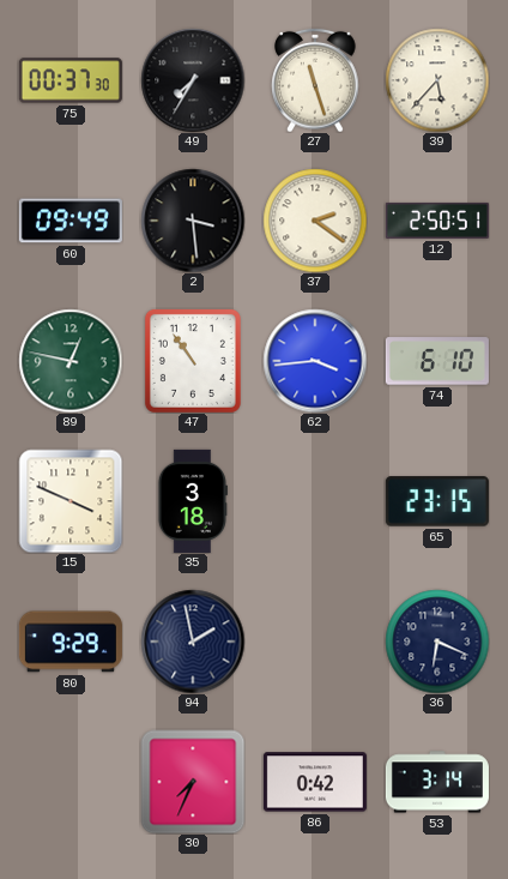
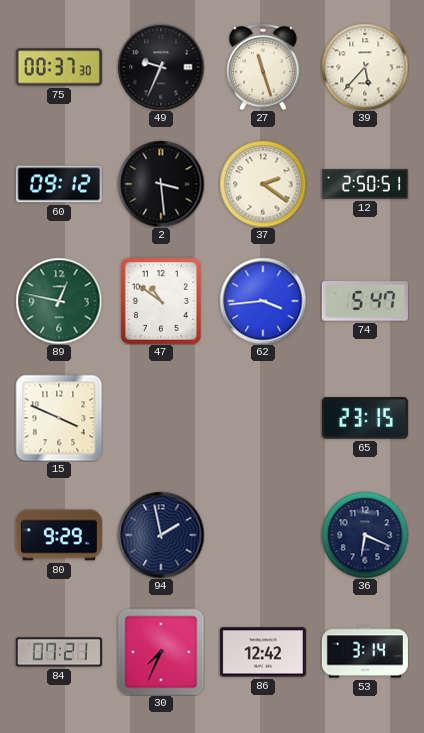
49: 7:35 -> 9:34
60: 09:49 -> 09:12
47: 10:54 -> 10:51
74: 6:10 -> 5:47
35: 3:18 -> none
84: none -> 07:21
86: 0:42 -> 12:42
